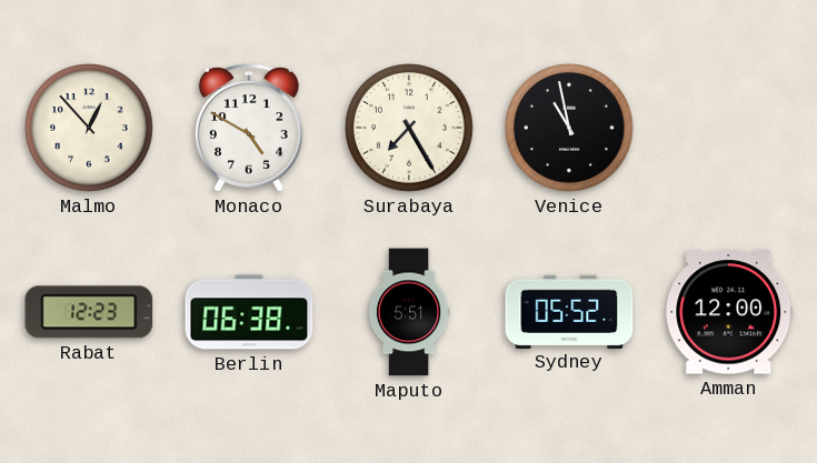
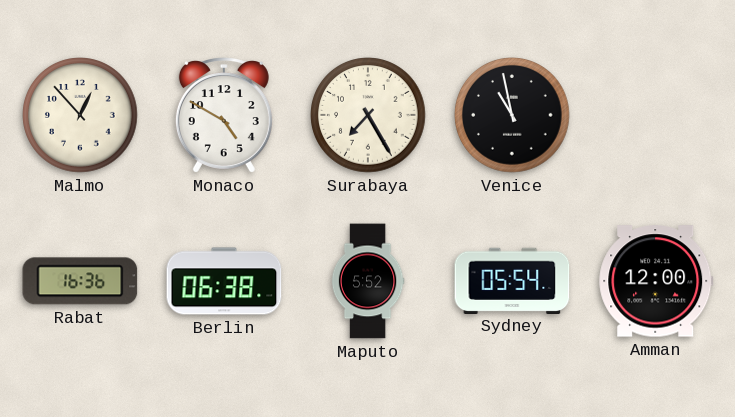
Rabat: 12:23 -> 16:36
Maputo: 5:51 -> 5:52
Sydney: 05:52 -> 05:54
